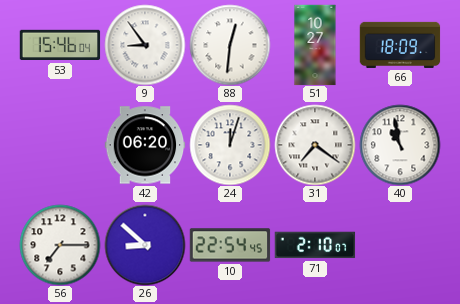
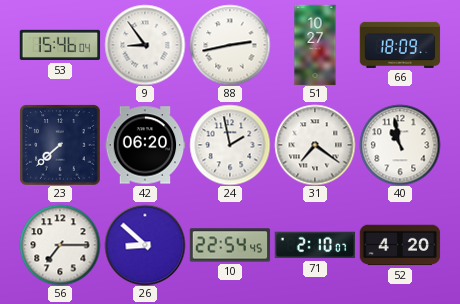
88: 12:31 -> 2:43
23: none -> 7:38
24: 12:03 -> 1:58
52: none -> 4:20
